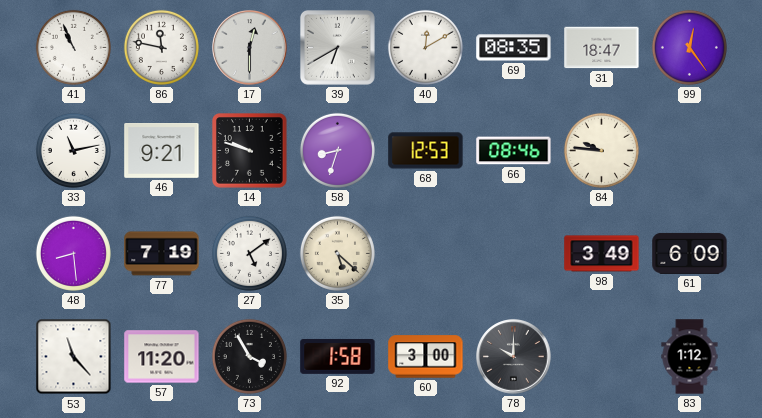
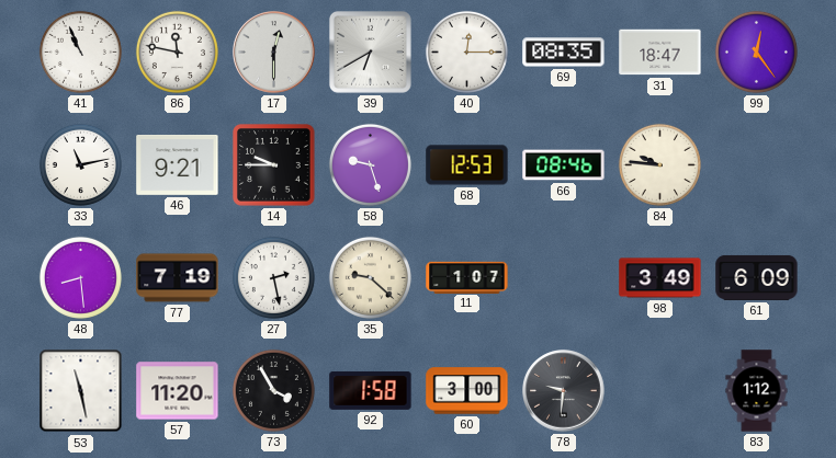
40: 12:10 -> 12:15
14: 9:48 -> 9:45
58: 8:33 -> 9:27
27: 5:09 -> 2:28
35: 5:22 -> 9:22
11: none -> 1:07
53: 11:23 -> 11:28
78: 10:00 -> 9:31
